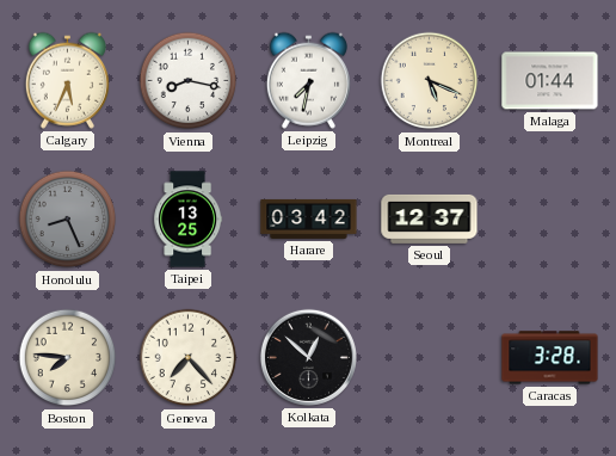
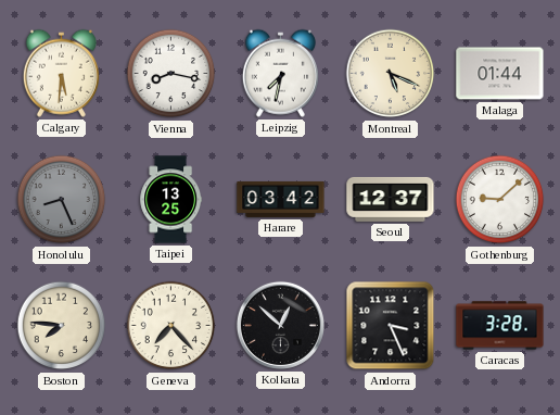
Calgary: 5:34 -> 5:31
Gothenburg: none -> 9:08
Andorra: none -> 3:26
